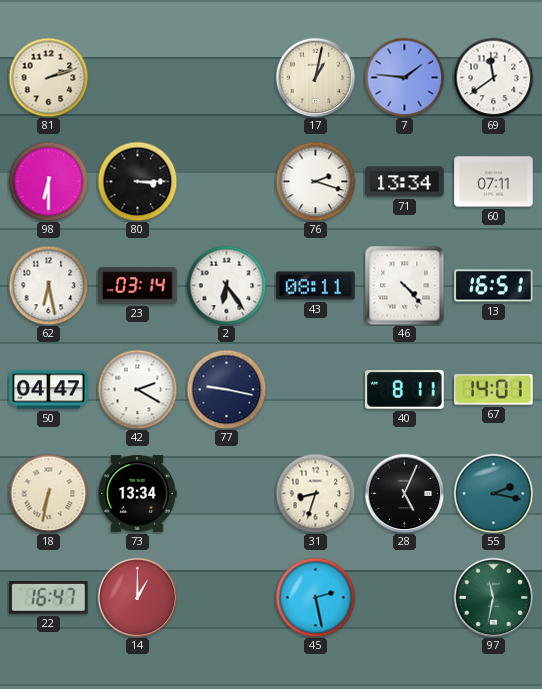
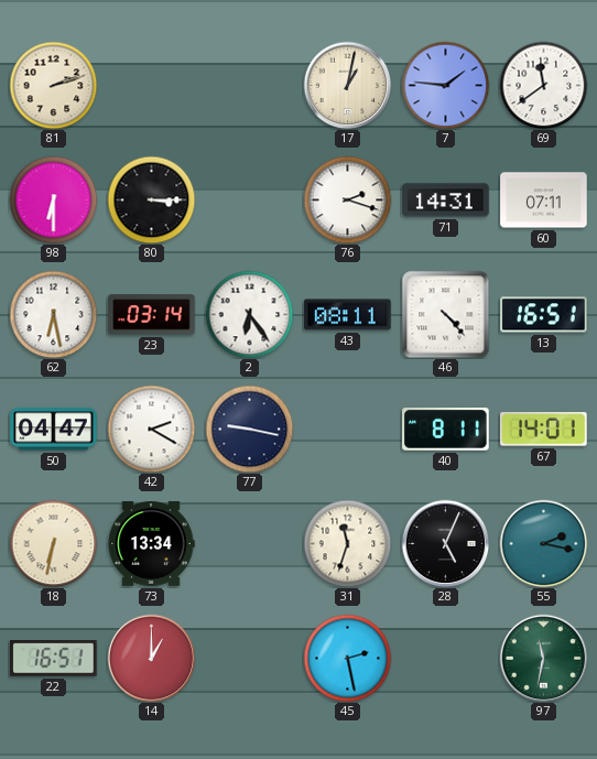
71: 13:34 -> 14:31
31: 8:33 -> 11:33
22: 16:47 -> 16:51
